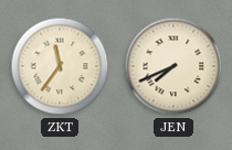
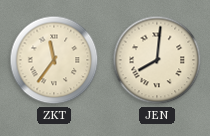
JEN: 7:41 -> 8:01
